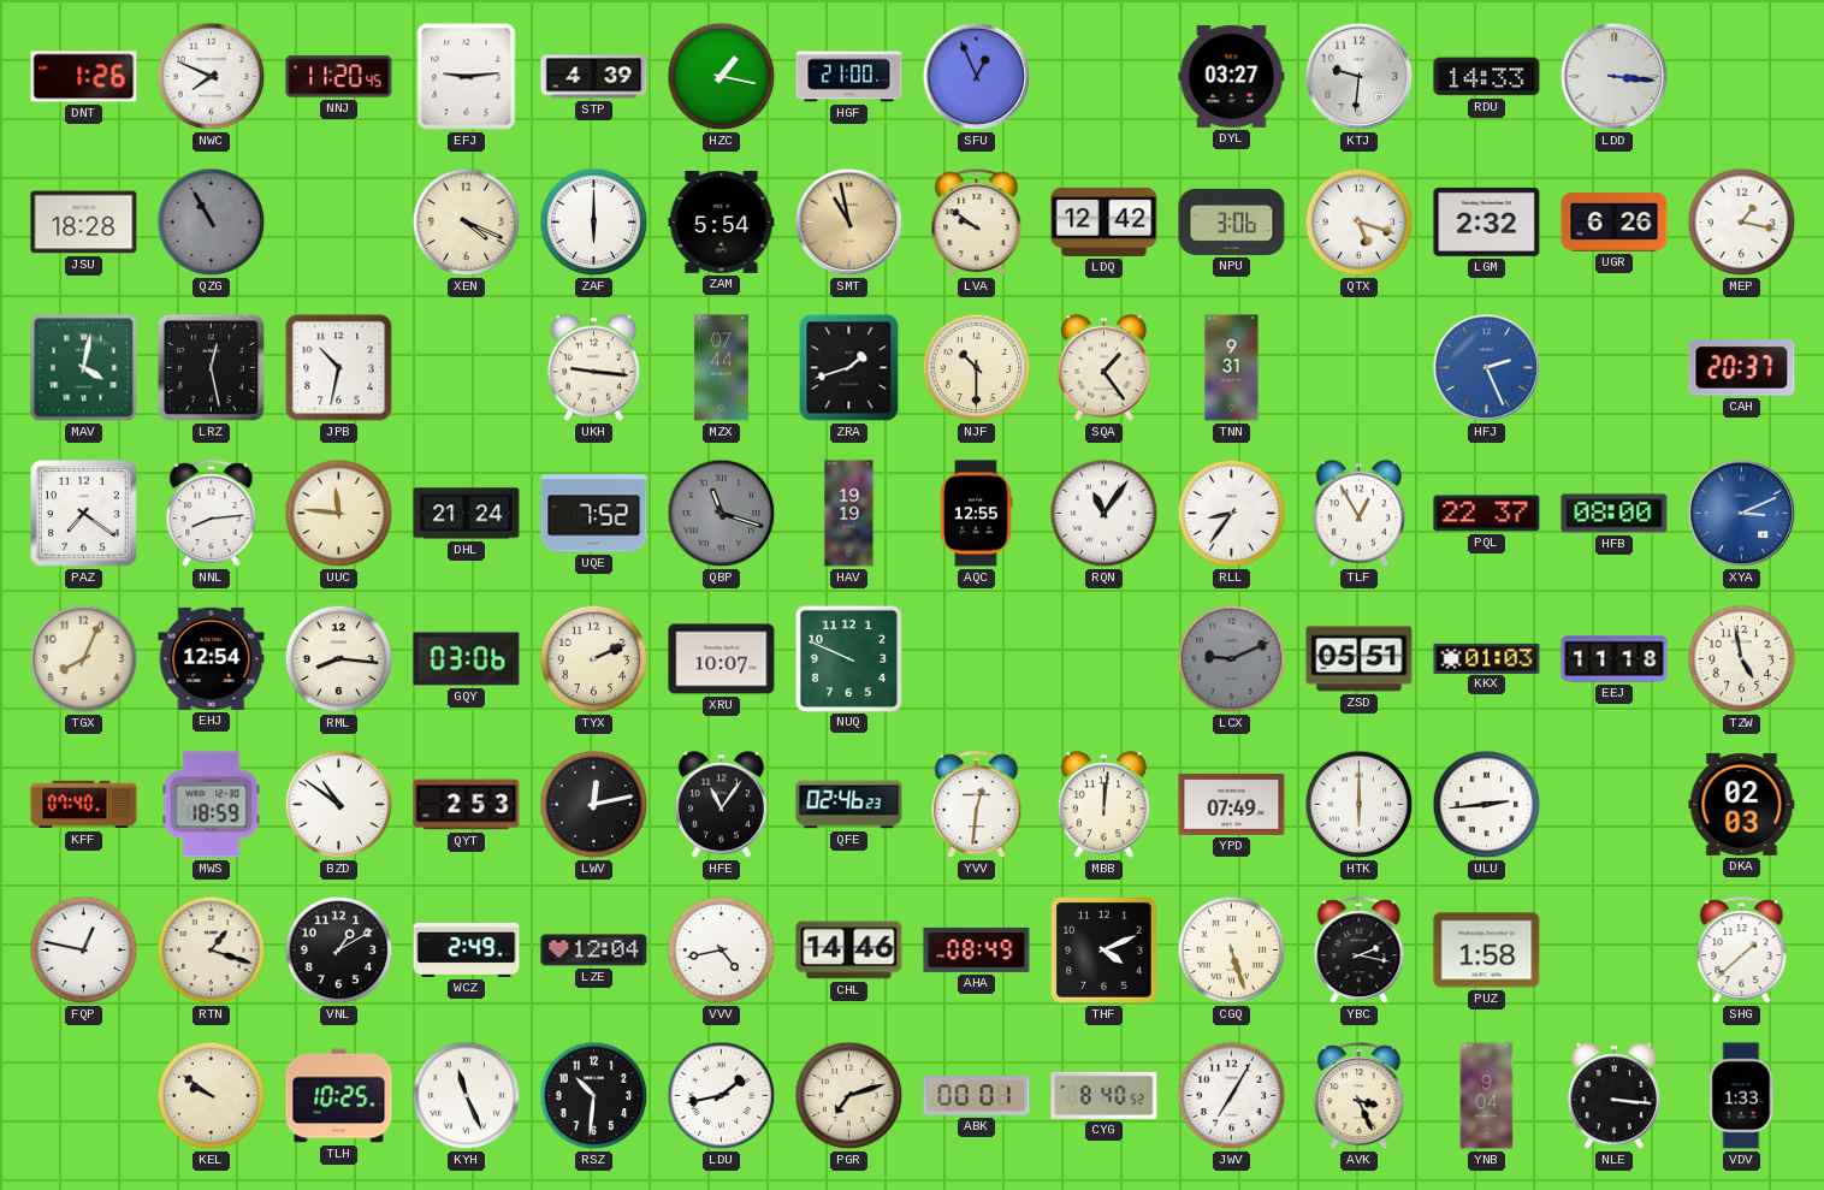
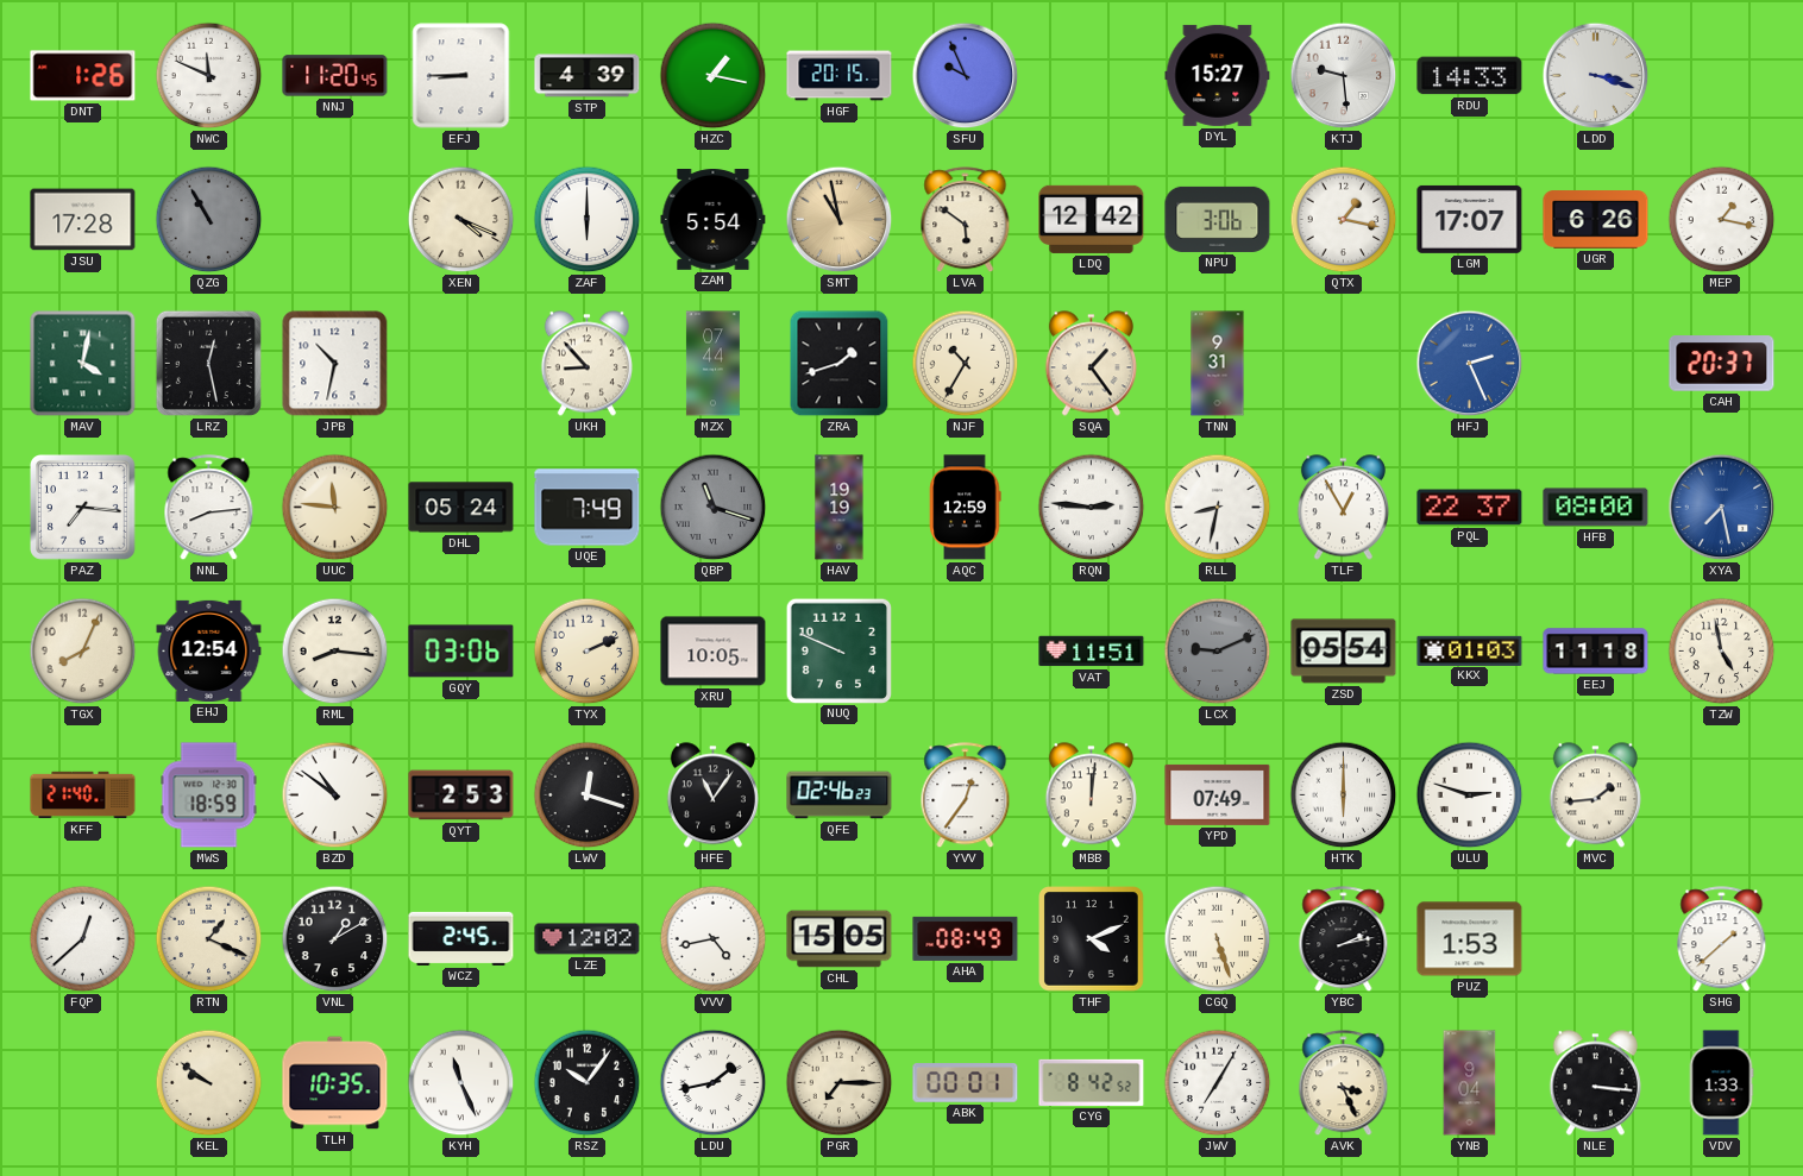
NWC: 7:49 -> 11:49
EFJ: 9:14 -> 8:45
HGF: 21:00 -> 20:15
SFU: 12:56 -> 9:56
DYL: 03:27 -> 15:27
KTJ: 9:31 -> 9:29
LDD: 3:16 -> 3:18
JSU: 18:28 -> 17:28
LVA: 9:51 -> 5:51
QTX: 5:18 -> 1:17
LGM: 2:32 -> 17:07
UKH: 9:16 -> 8:53
NJF: 10:30 -> 10:35
PAZ: 7:21 -> 7:16
DHL: 21:24 -> 05:24
UQE: 7:52 -> 7:49
AQC: 12:55 -> 12:59
RQN: 11:06 -> 2:46
RLL: 8:36 -> 8:32
XYA: 3:11 -> 7:28
XRU: 10:07 -> 10:05
VAT: none -> 11:51
ZSD: 05:51 -> 05:54
KFF: 07:40 -> 21:40
LWV: 12:13 -> 12:18
YVV: 12:31 -> 12:36
ULU: 2:44 -> 2:48
MVC: none -> 1:44
DKA: 02:03 -> none
FQP: 12:47 -> 12:38
RTN: 1:18 -> 1:19
WCZ: 2:49 -> 2:45
LZE: 12:04 -> 12:02
CHL: 14:46 -> 15:05
YBC: 2:17 -> 2:13
PUZ: 1:58 -> 1:53
TLH: 10:25 -> 10:35
RSZ: 10:31 -> 10:06
PGR: 7:12 -> 7:15
CYG: 8:40 -> 8:42
